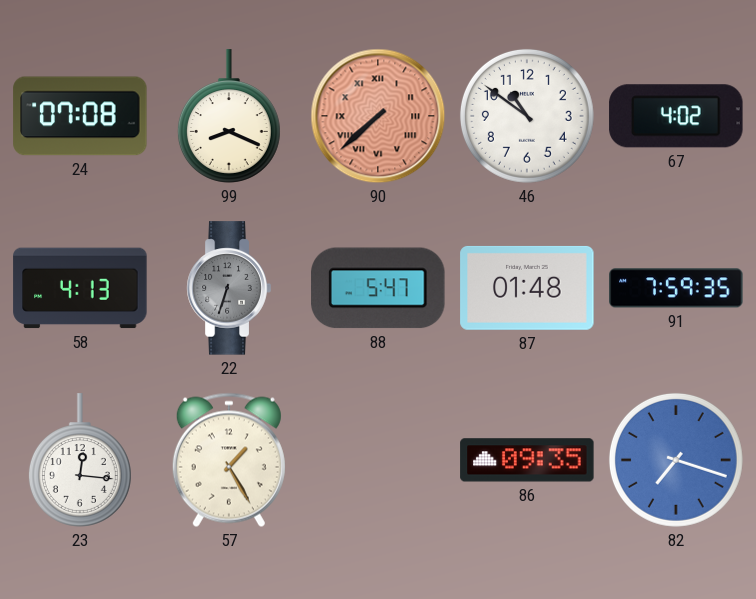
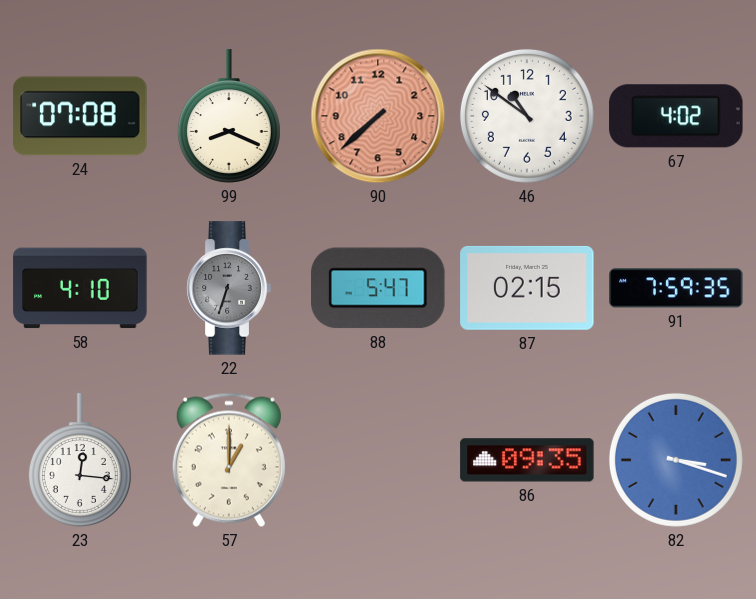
90 numerals: Roman -> Arabic
58: 4:13 -> 4:10
87: 01:48 -> 02:15
57: 1:25 -> 1:00
82: 7:18 -> 3:18
